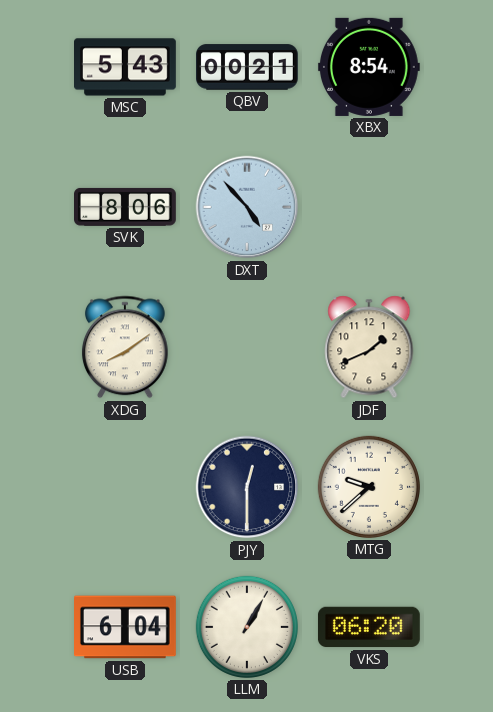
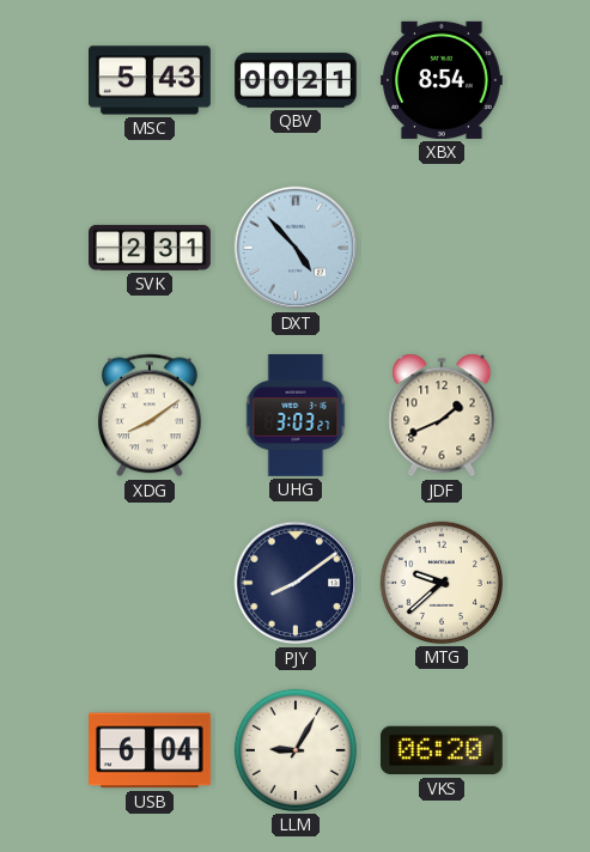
SVK: 8:06 -> 2:31
UHG: none -> 3:03
PJY: 12:30 -> 8:09
LLM: 1:05 -> 9:05
